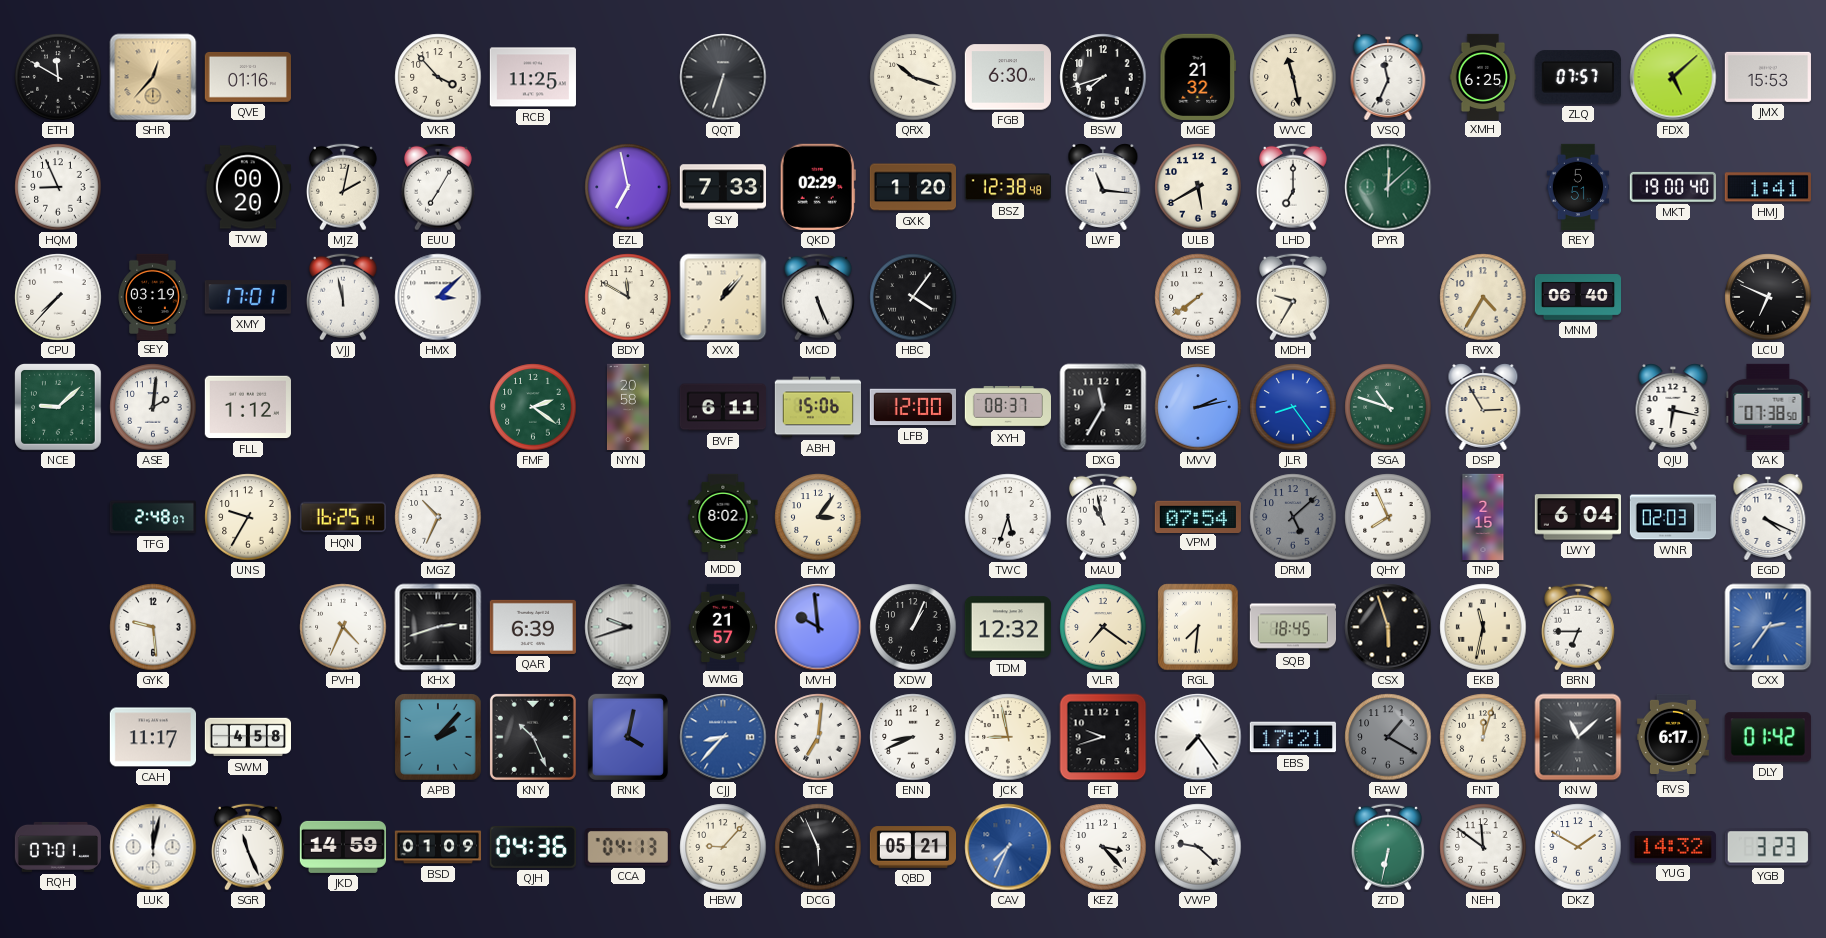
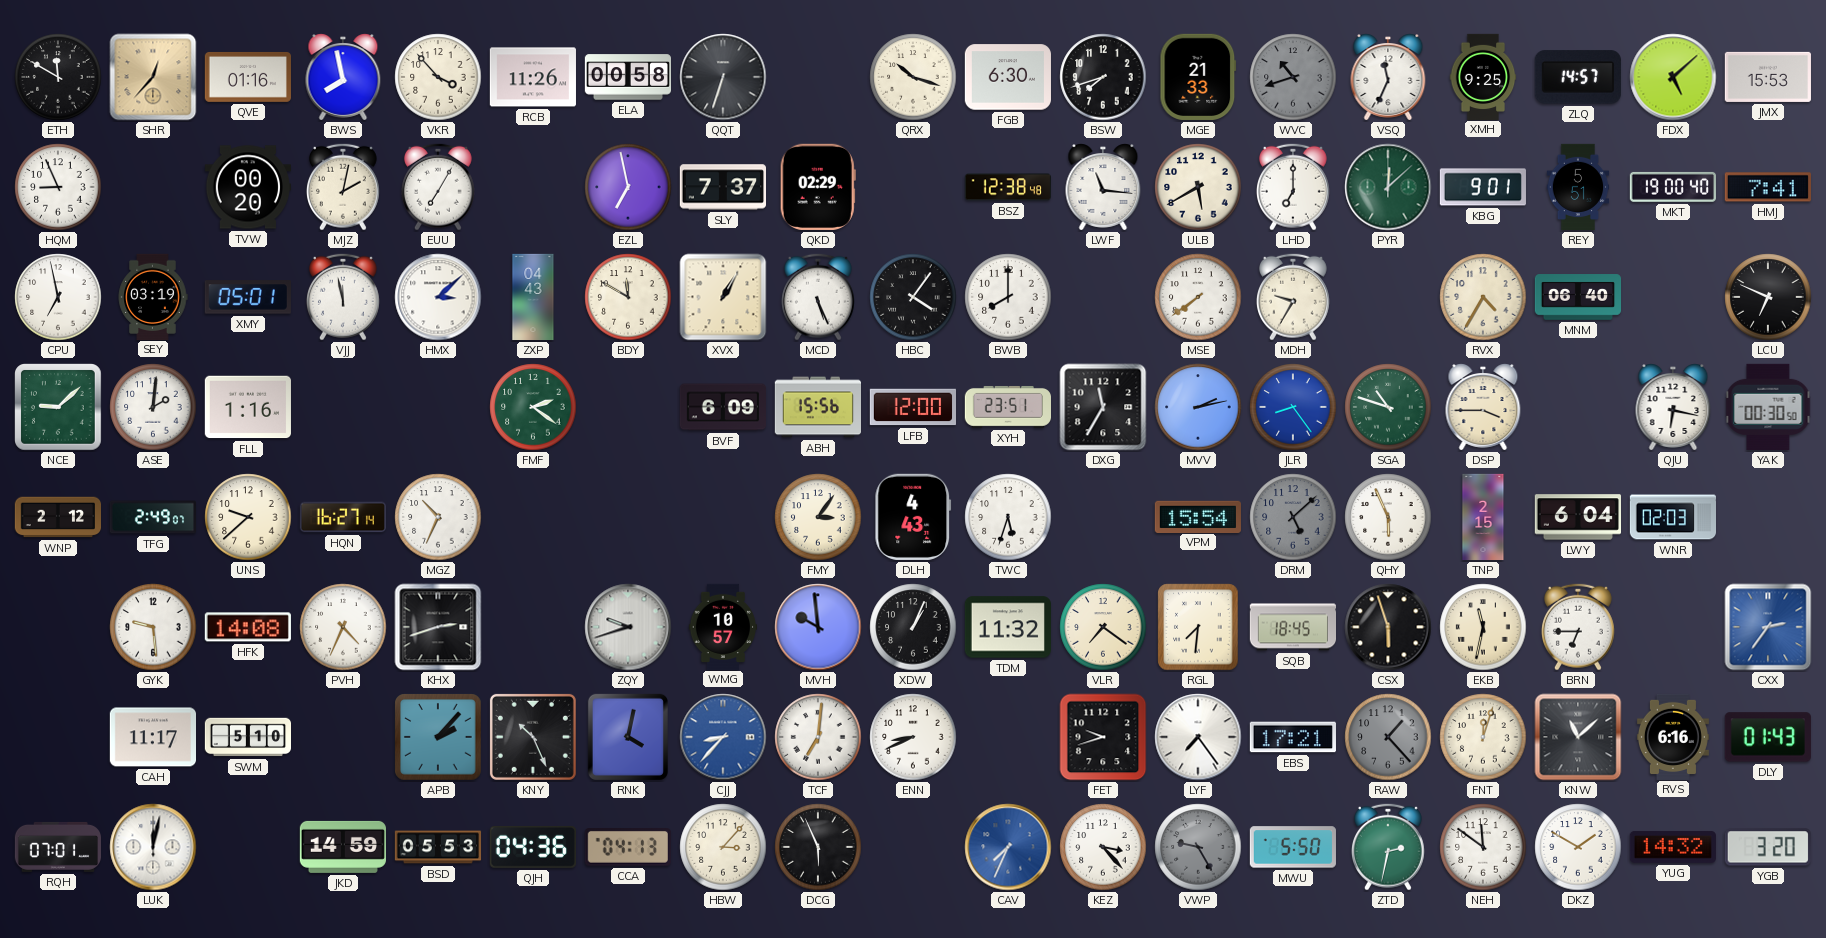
BWS: none -> 7:58
RCB: 11:25 -> 11:26
ELA: none -> 00:58
MGE: 21:32 -> 21:33
WVC: 11:28 -> 10:42
WVC dial: cream -> grey
XMH: 6:25 -> 9:25
ZLQ: 07:57 -> 14:57
SLY: 7:33 -> 7:37
GXK: 1:20 -> none
KBG: none -> 9:01
HMJ: 1:41 -> 7:41
CPU: 7:37 -> 6:58
XMY: 17:01 -> 05:01
ZXP: none -> 04:43
XVX: 1:07 -> 1:05
BWB: none -> 8:00
FLL: 1:12 -> 1:16
NYN: 20:58 -> none
BVF: 6:11 -> 6:09
ABH: 15:06 -> 15:56
XYH: 08:37 -> 23:51
DSP: 2:55 -> 3:45
YAK: 07:38 -> 00:30
WNP: none -> 2:12
TFG: 2:48 -> 2:49
UNS: 9:35 -> 9:38
HQN: 16:25 -> 16:27
MDD: 8:02 -> none
DLH: none -> 4:43
MAU: 10:58 -> none
VPM: 07:54 -> 15:54
QHY: 7:56 -> 5:56
EGD: 4:19 -> none
HFK: none -> 14:08
QAR: 6:39 -> none
WMG: 21:57 -> 10:57
TDM: 12:32 -> 11:32
SWM: 4:58 -> 5:10
JCK: 8:58 -> none
RAW: 1:20 -> 1:23
RVS: 6:17 -> 6:16
DLY: 01:42 -> 01:43
SGR: 11:26 -> none
BSD: 01:09 -> 05:53
HBW: 9:07 -> 3:07
QBD: 05:21 -> none
VWP: 9:22 -> 9:25
VWP dial: white -> grey
MWU: none -> 5:50
ZTD: 6:32 -> 2:32
YGB: 3:23 -> 3:20
